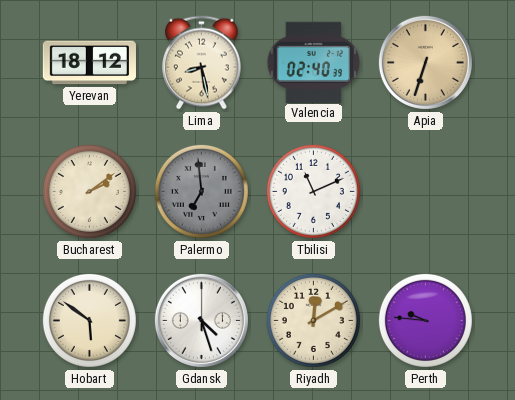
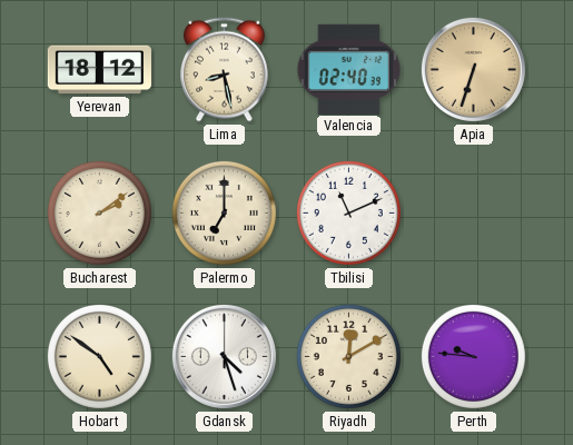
Palermo: 6:59 -> 7:00
Palermo dial: grey -> cream
Hobart: 5:51 -> 4:51
